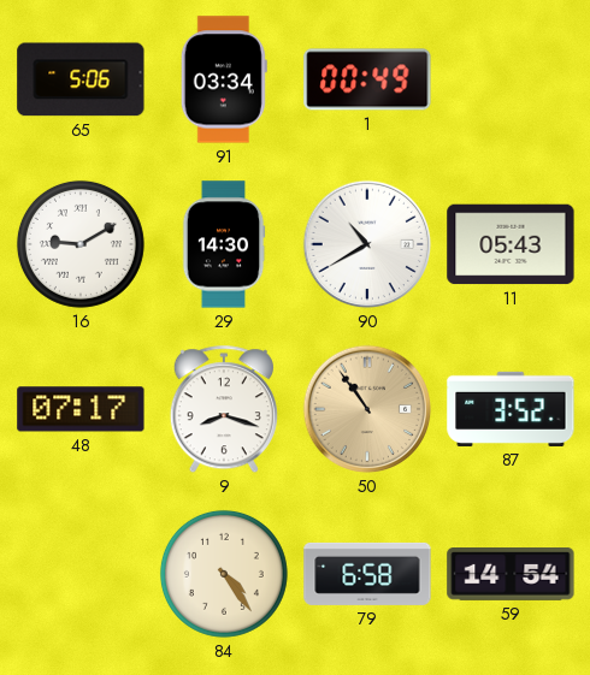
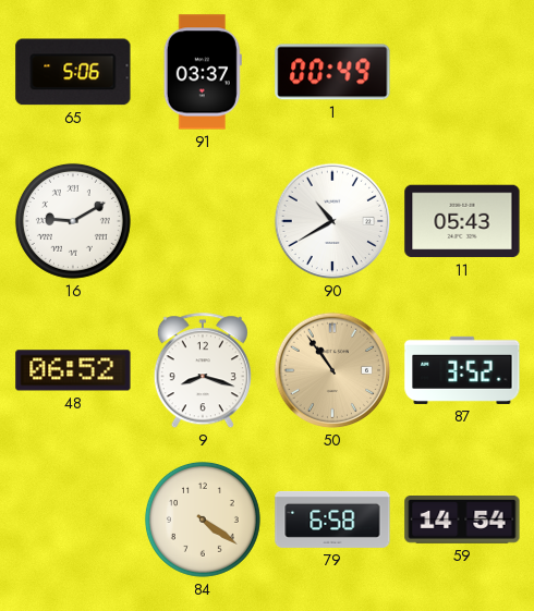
91: 03:34 -> 03:37
29: 14:30 -> none
48: 07:17 -> 06:52
84: 4:24 -> 4:21
